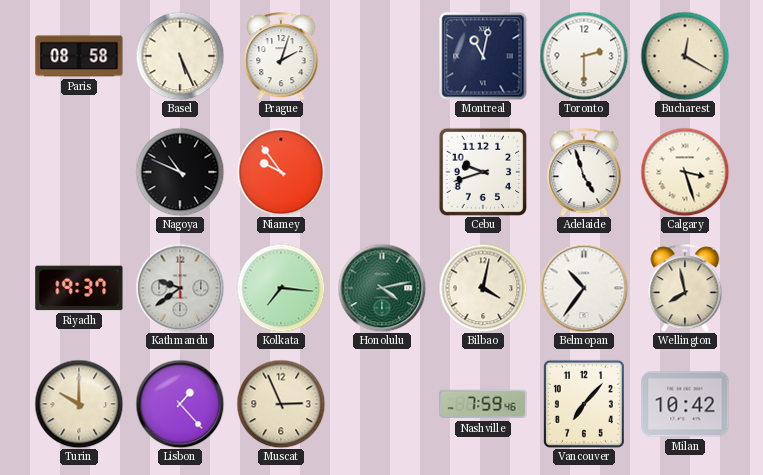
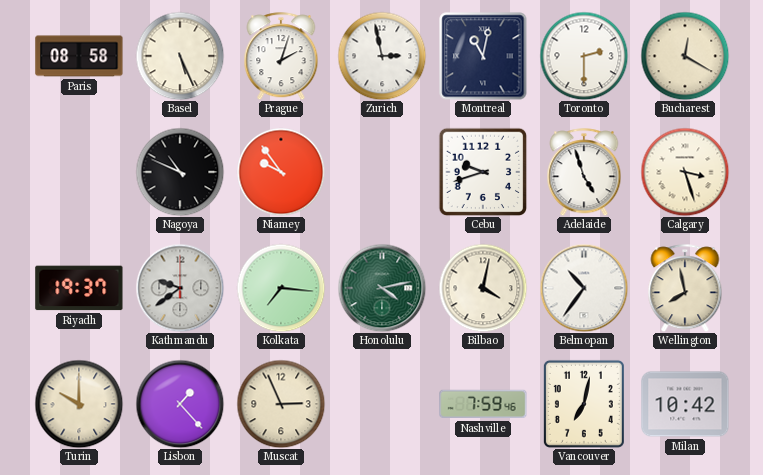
Zurich: none -> 2:58
Vancouver: 7:07 -> 7:02
